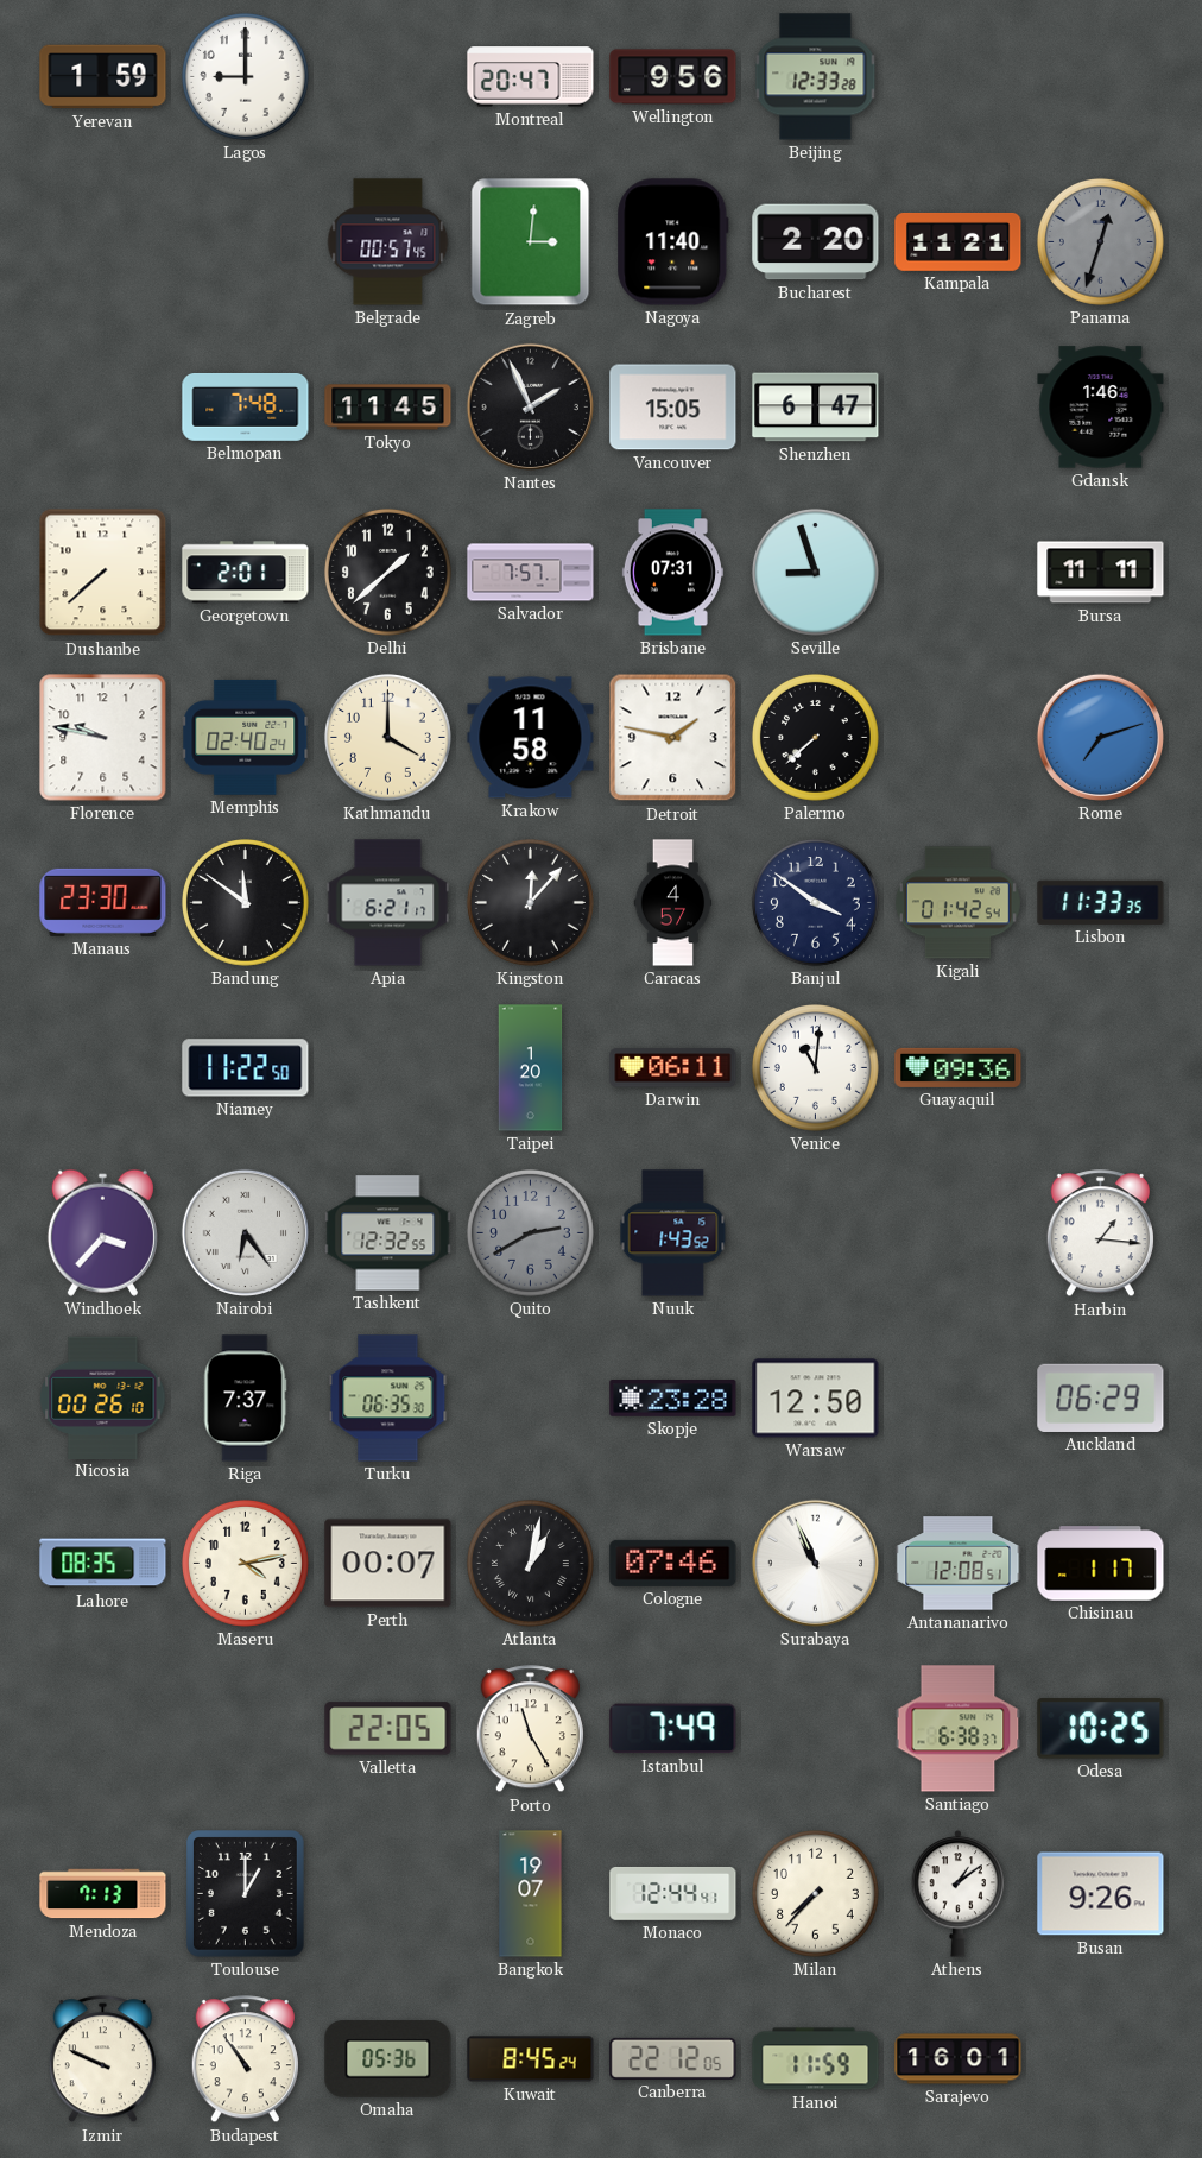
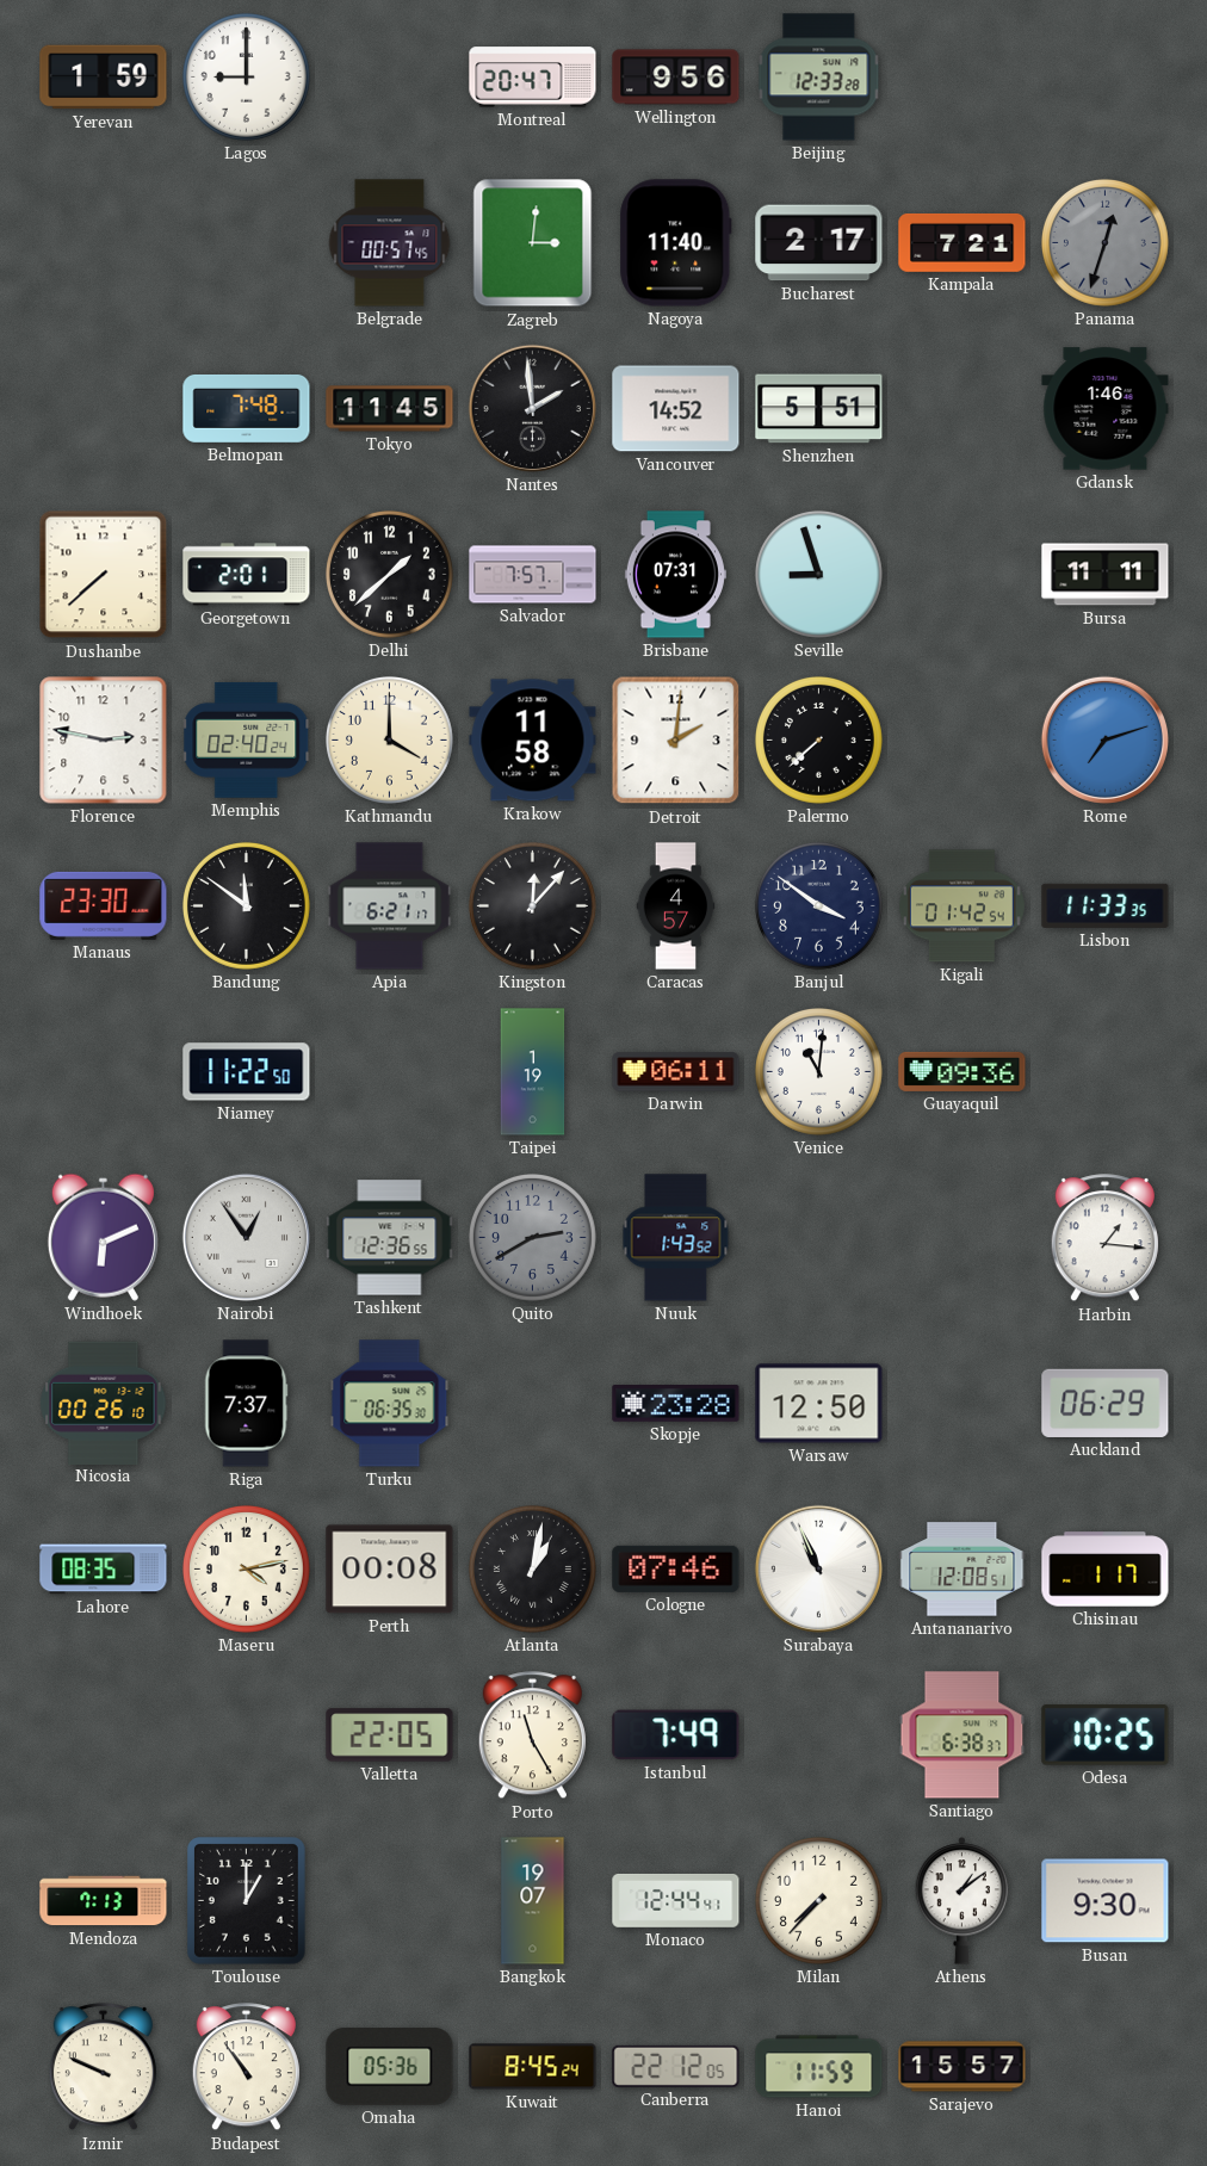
Bucharest: 2:20 -> 2:17
Kampala: 11:21 -> 7:21
Nantes: 1:56 -> 1:59
Vancouver: 15:05 -> 14:52
Shenzhen: 6:47 -> 5:51
Florence: 9:47 -> 2:47
Detroit: 1:47 -> 2:01
Taipei: 1:20 -> 1:19
Windhoek: 3:37 -> 6:11
Nairobi: 6:24 -> 12:54
Tashkent: 12:32 -> 12:36
Perth: 00:07 -> 00:08
Busan: 9:26 -> 9:30
Sarajevo: 16:01 -> 15:57
